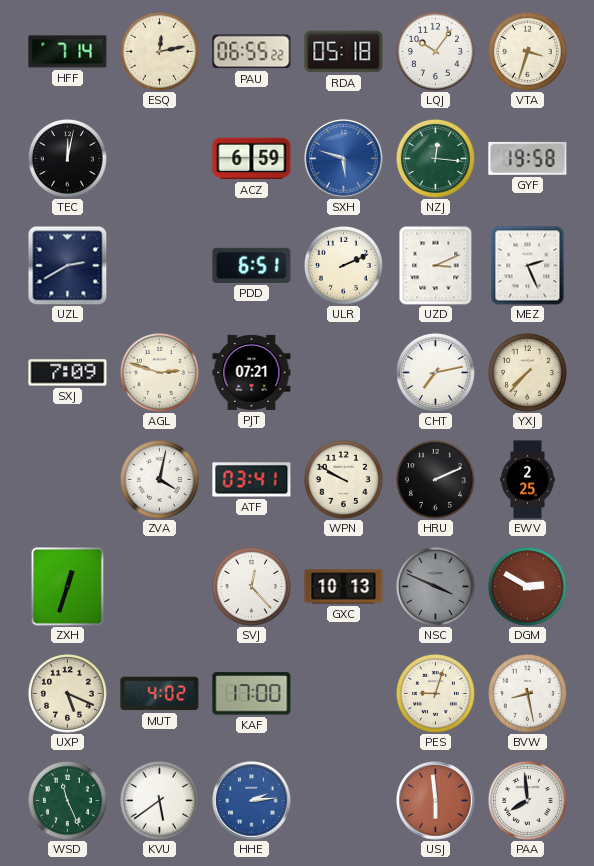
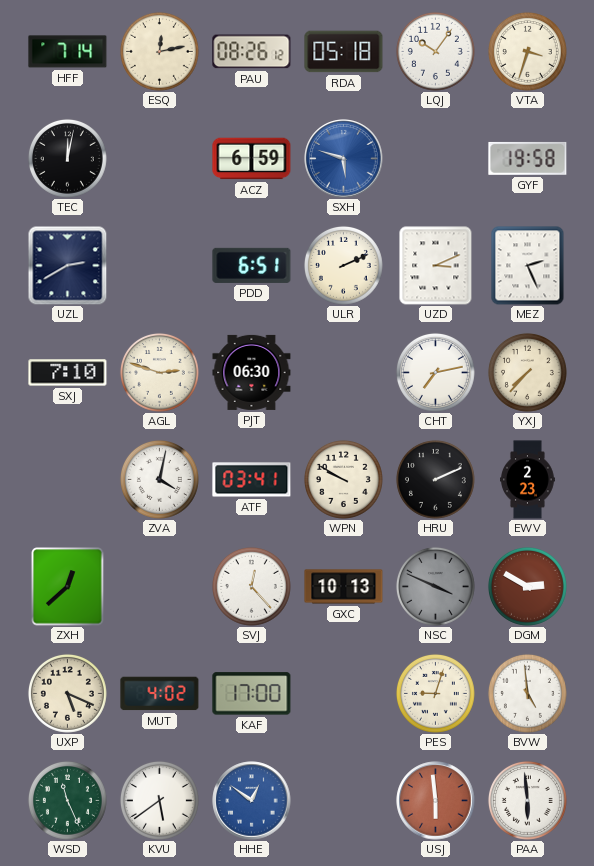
PAU: 06:55 -> 08:26
NZJ: 12:16 -> none
SXJ: 7:09 -> 7:10
PJT: 07:21 -> 06:30
EWV: 2:25 -> 2:23
ZXH: 12:33 -> 12:38
BVW: 8:28 -> 4:59
HHE: 2:14 -> 12:51
PAA: 7:59 -> 5:59
